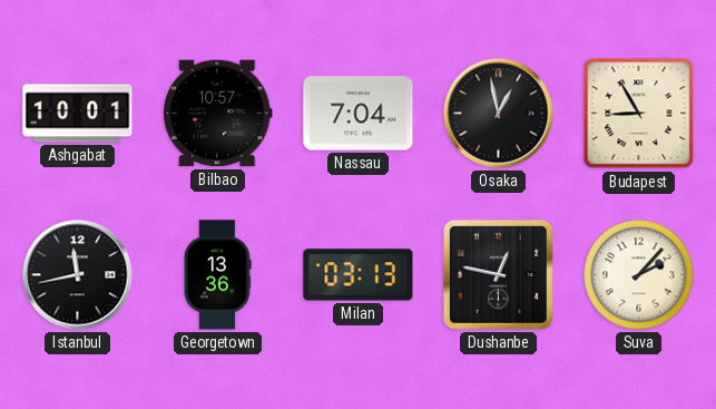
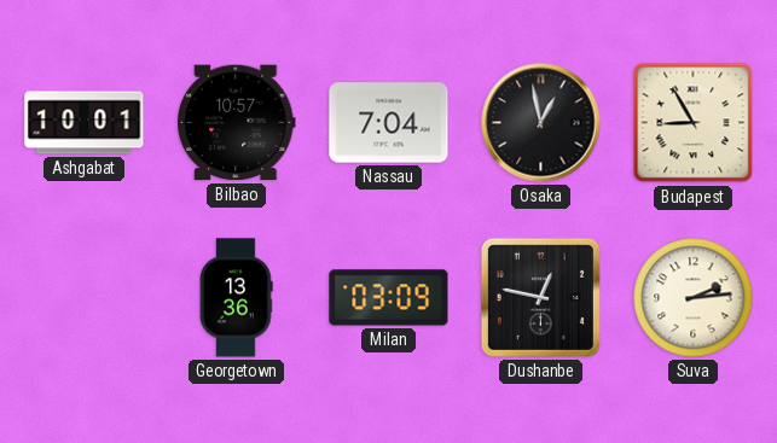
Istanbul: 11:43 -> none
Milan: 03:13 -> 03:09
Suva: 2:07 -> 2:14
